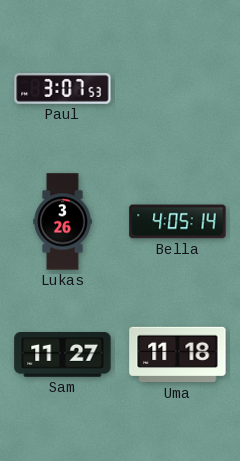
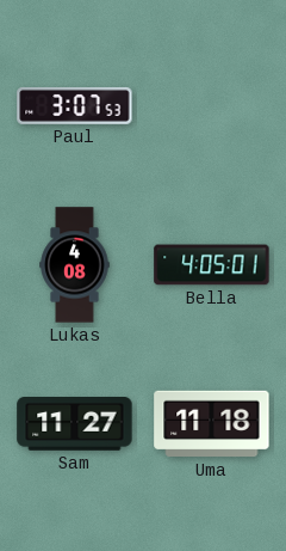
Lukas: 3:26 -> 4:08
Bella: 4:05:14 -> 4:05:01
